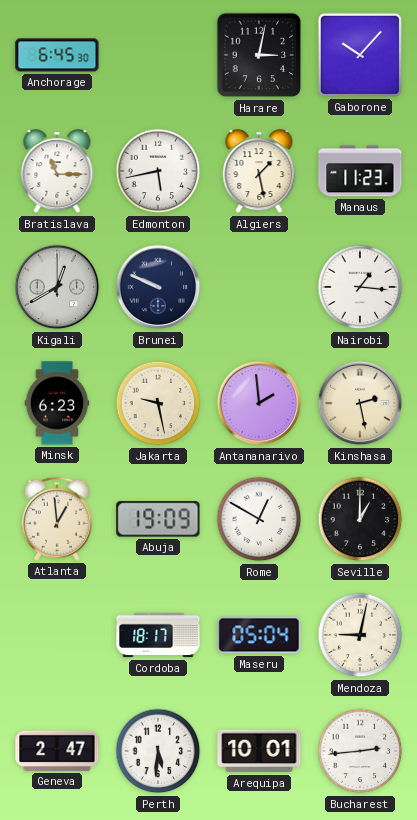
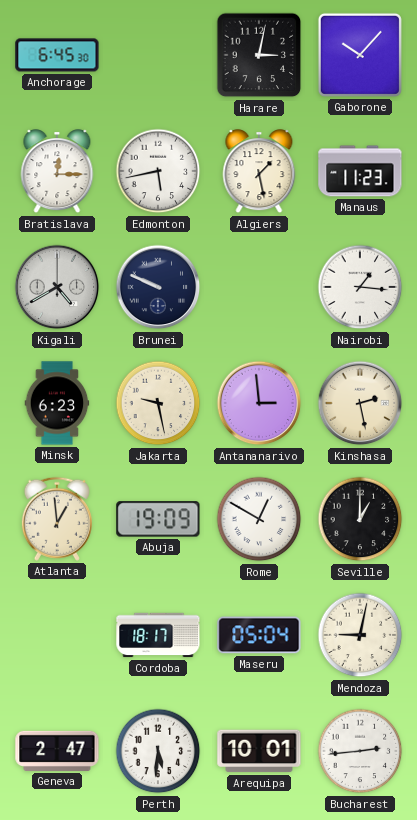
Bratislava: 11:15 -> 12:15
Kigali: 12:40 -> 4:40
Antananarivo: 1:59 -> 2:59
